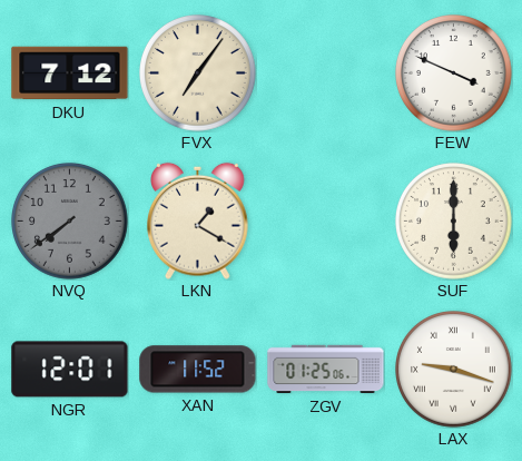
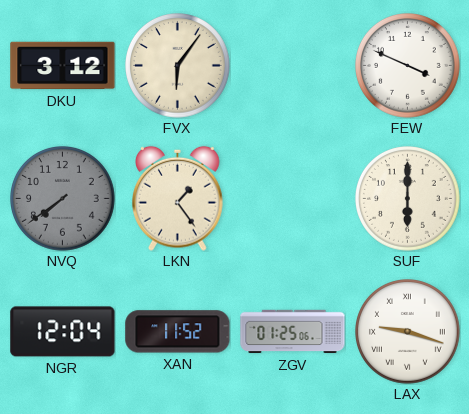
DKU: 7:12 -> 3:12
FVX: 7:06 -> 6:06
LKN: 1:20 -> 1:24
NGR: 12:01 -> 12:04
